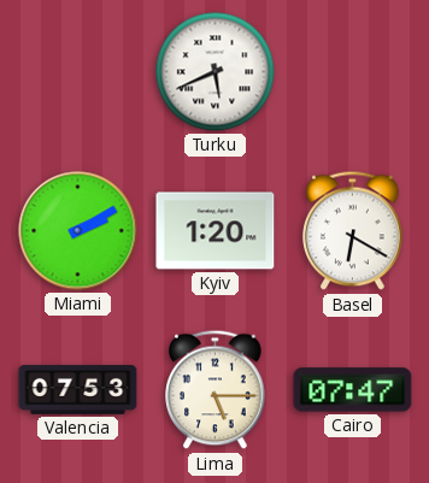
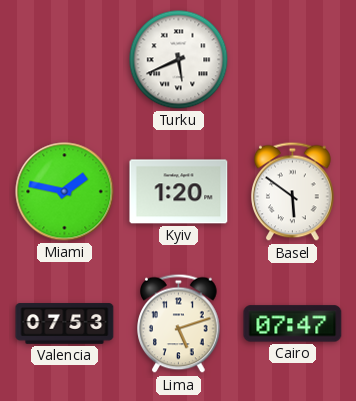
Miami: 2:10 -> 1:47
Basel: 6:20 -> 5:51
Lima: 5:15 -> 5:12
